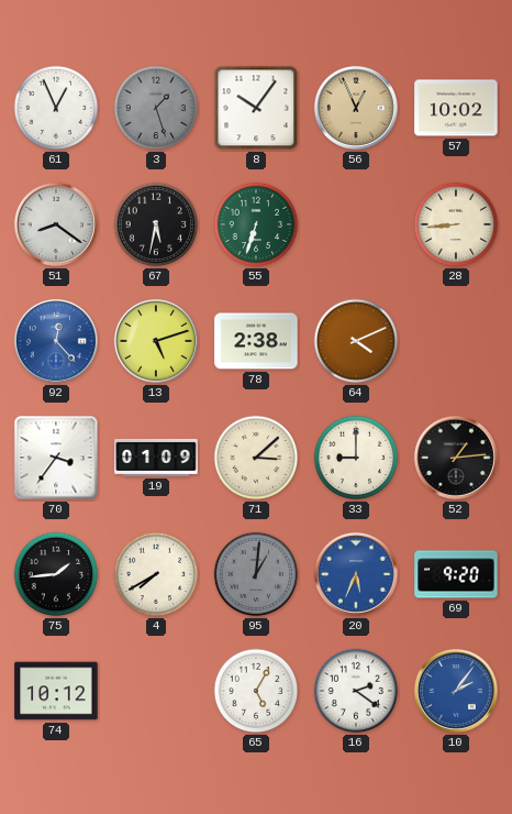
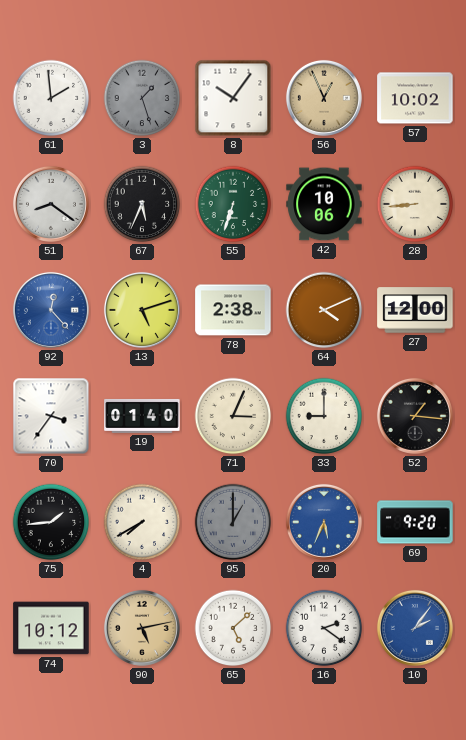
61: 12:56 -> 1:59
67: 5:32 -> 5:34
42: none -> 10:06
27: none -> 12:00
19: 01:09 -> 01:40
71: 3:08 -> 3:04
52: 1:14 -> 1:16
95: 1:01 -> 1:00
90: none -> 5:13
65: 5:05 -> 5:08
